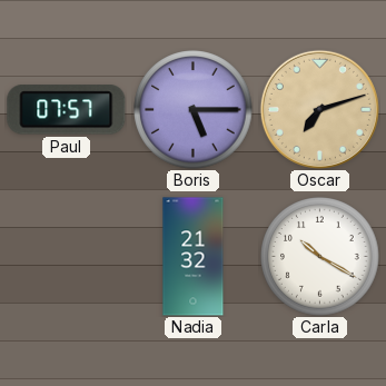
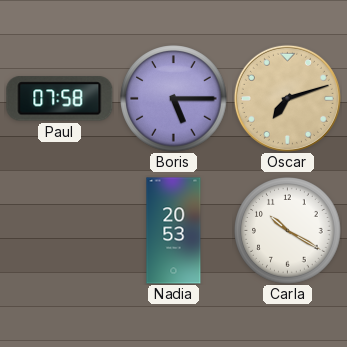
Paul: 07:57 -> 07:58
Nadia: 21:32 -> 20:53
